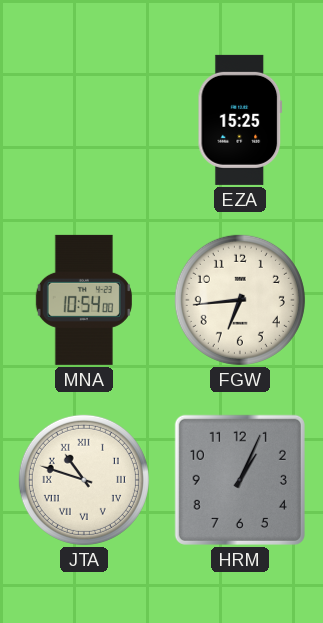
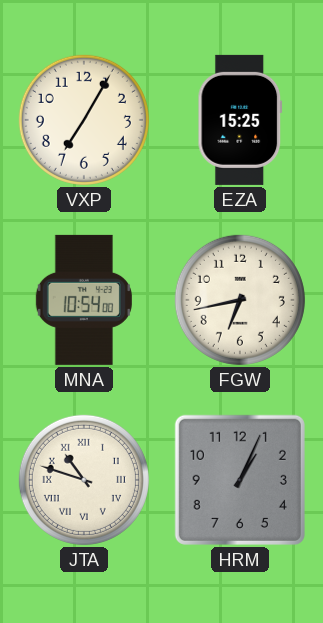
VXP: none -> 7:05
FGW: 6:44 -> 6:43
